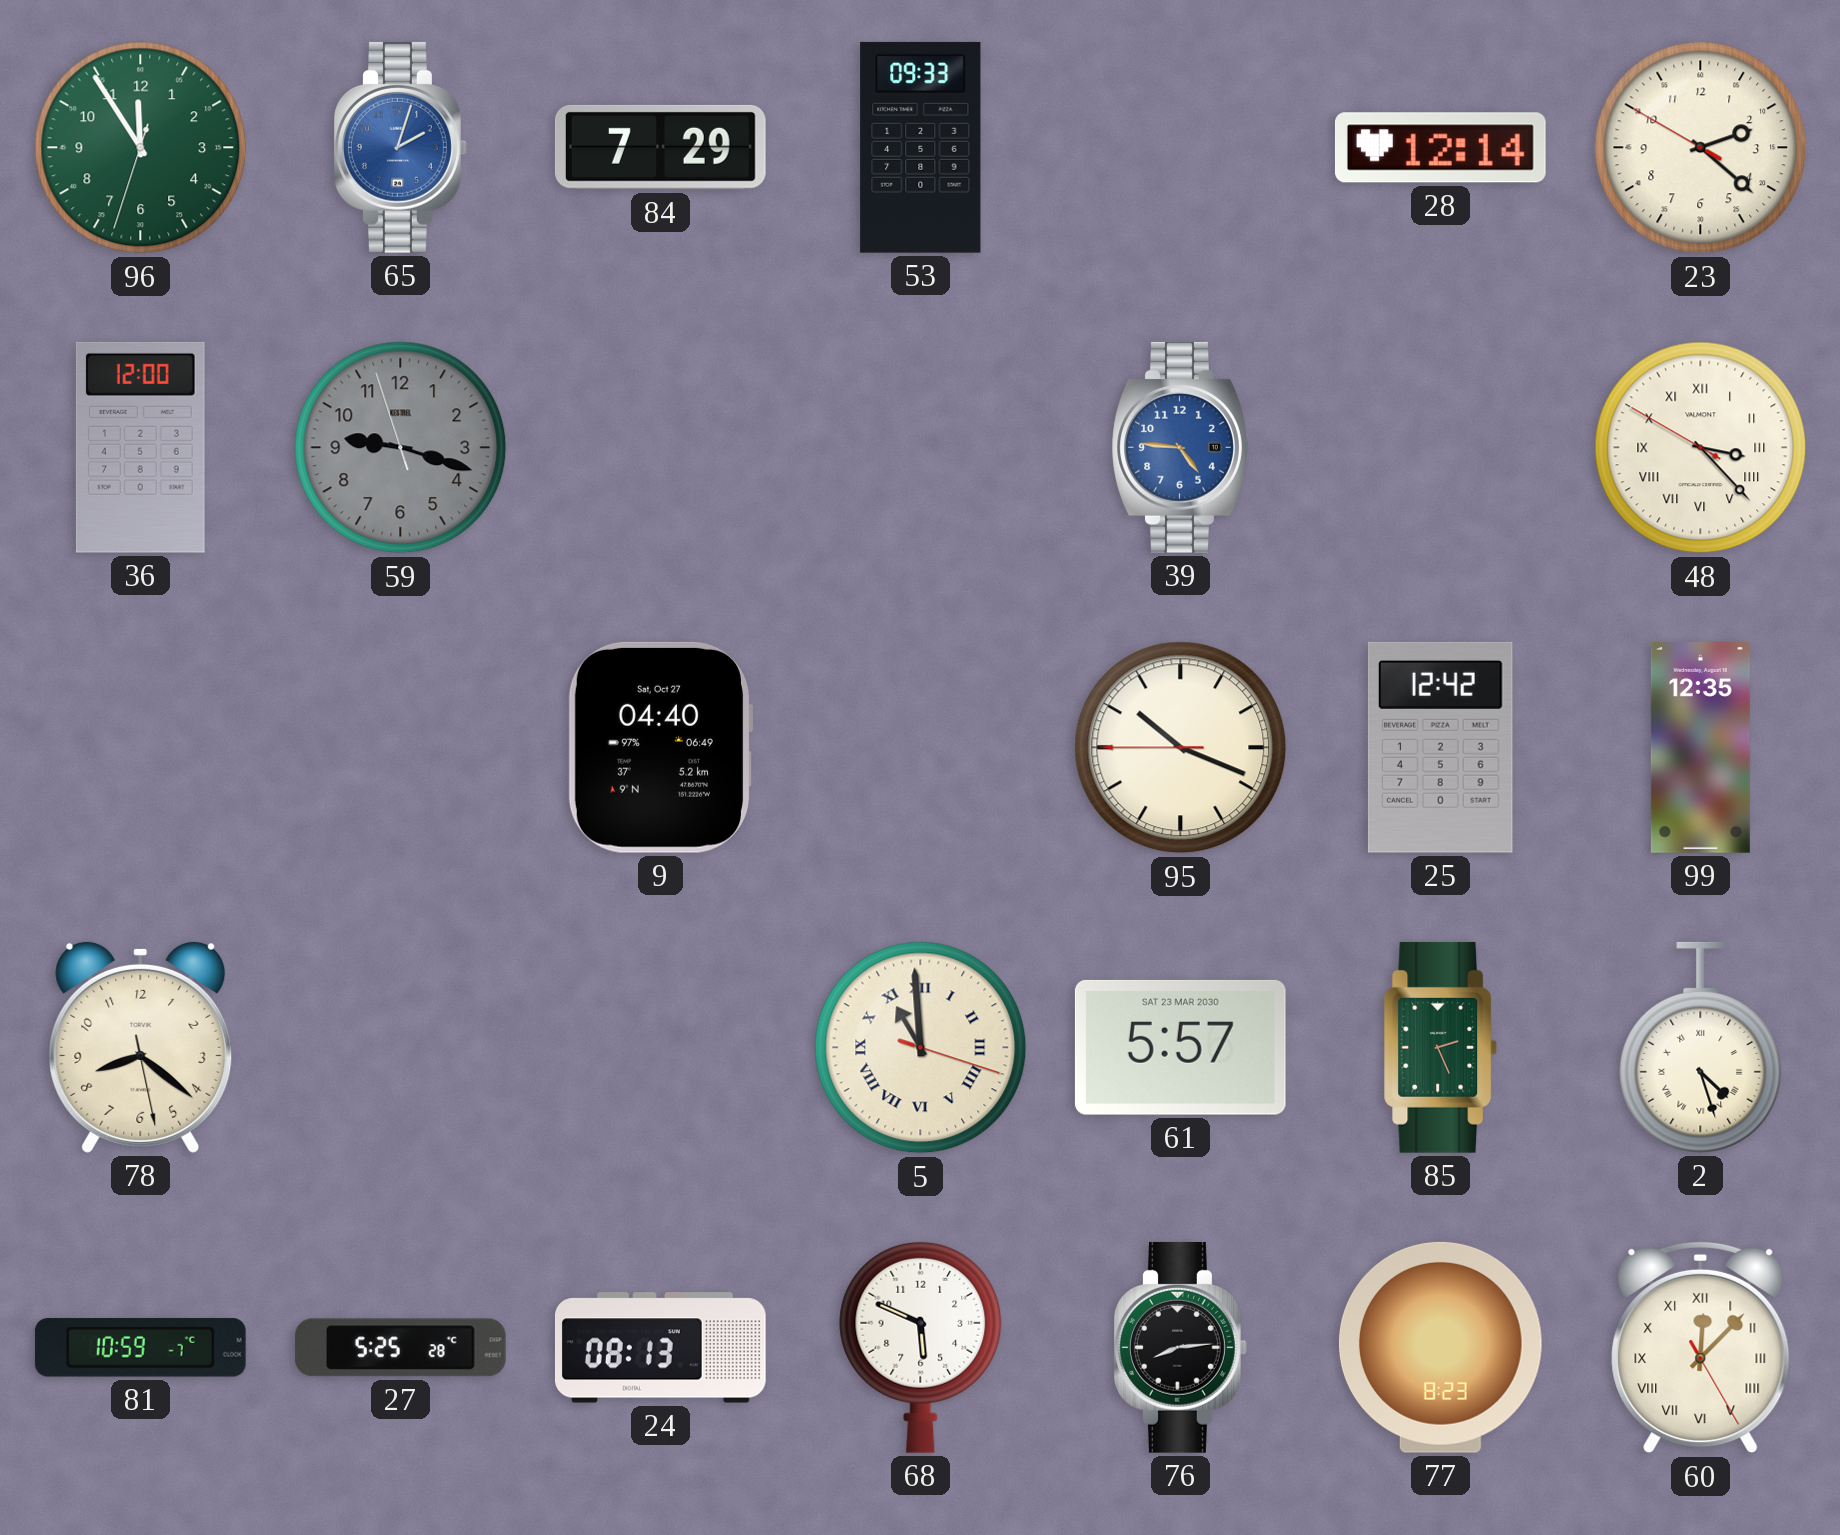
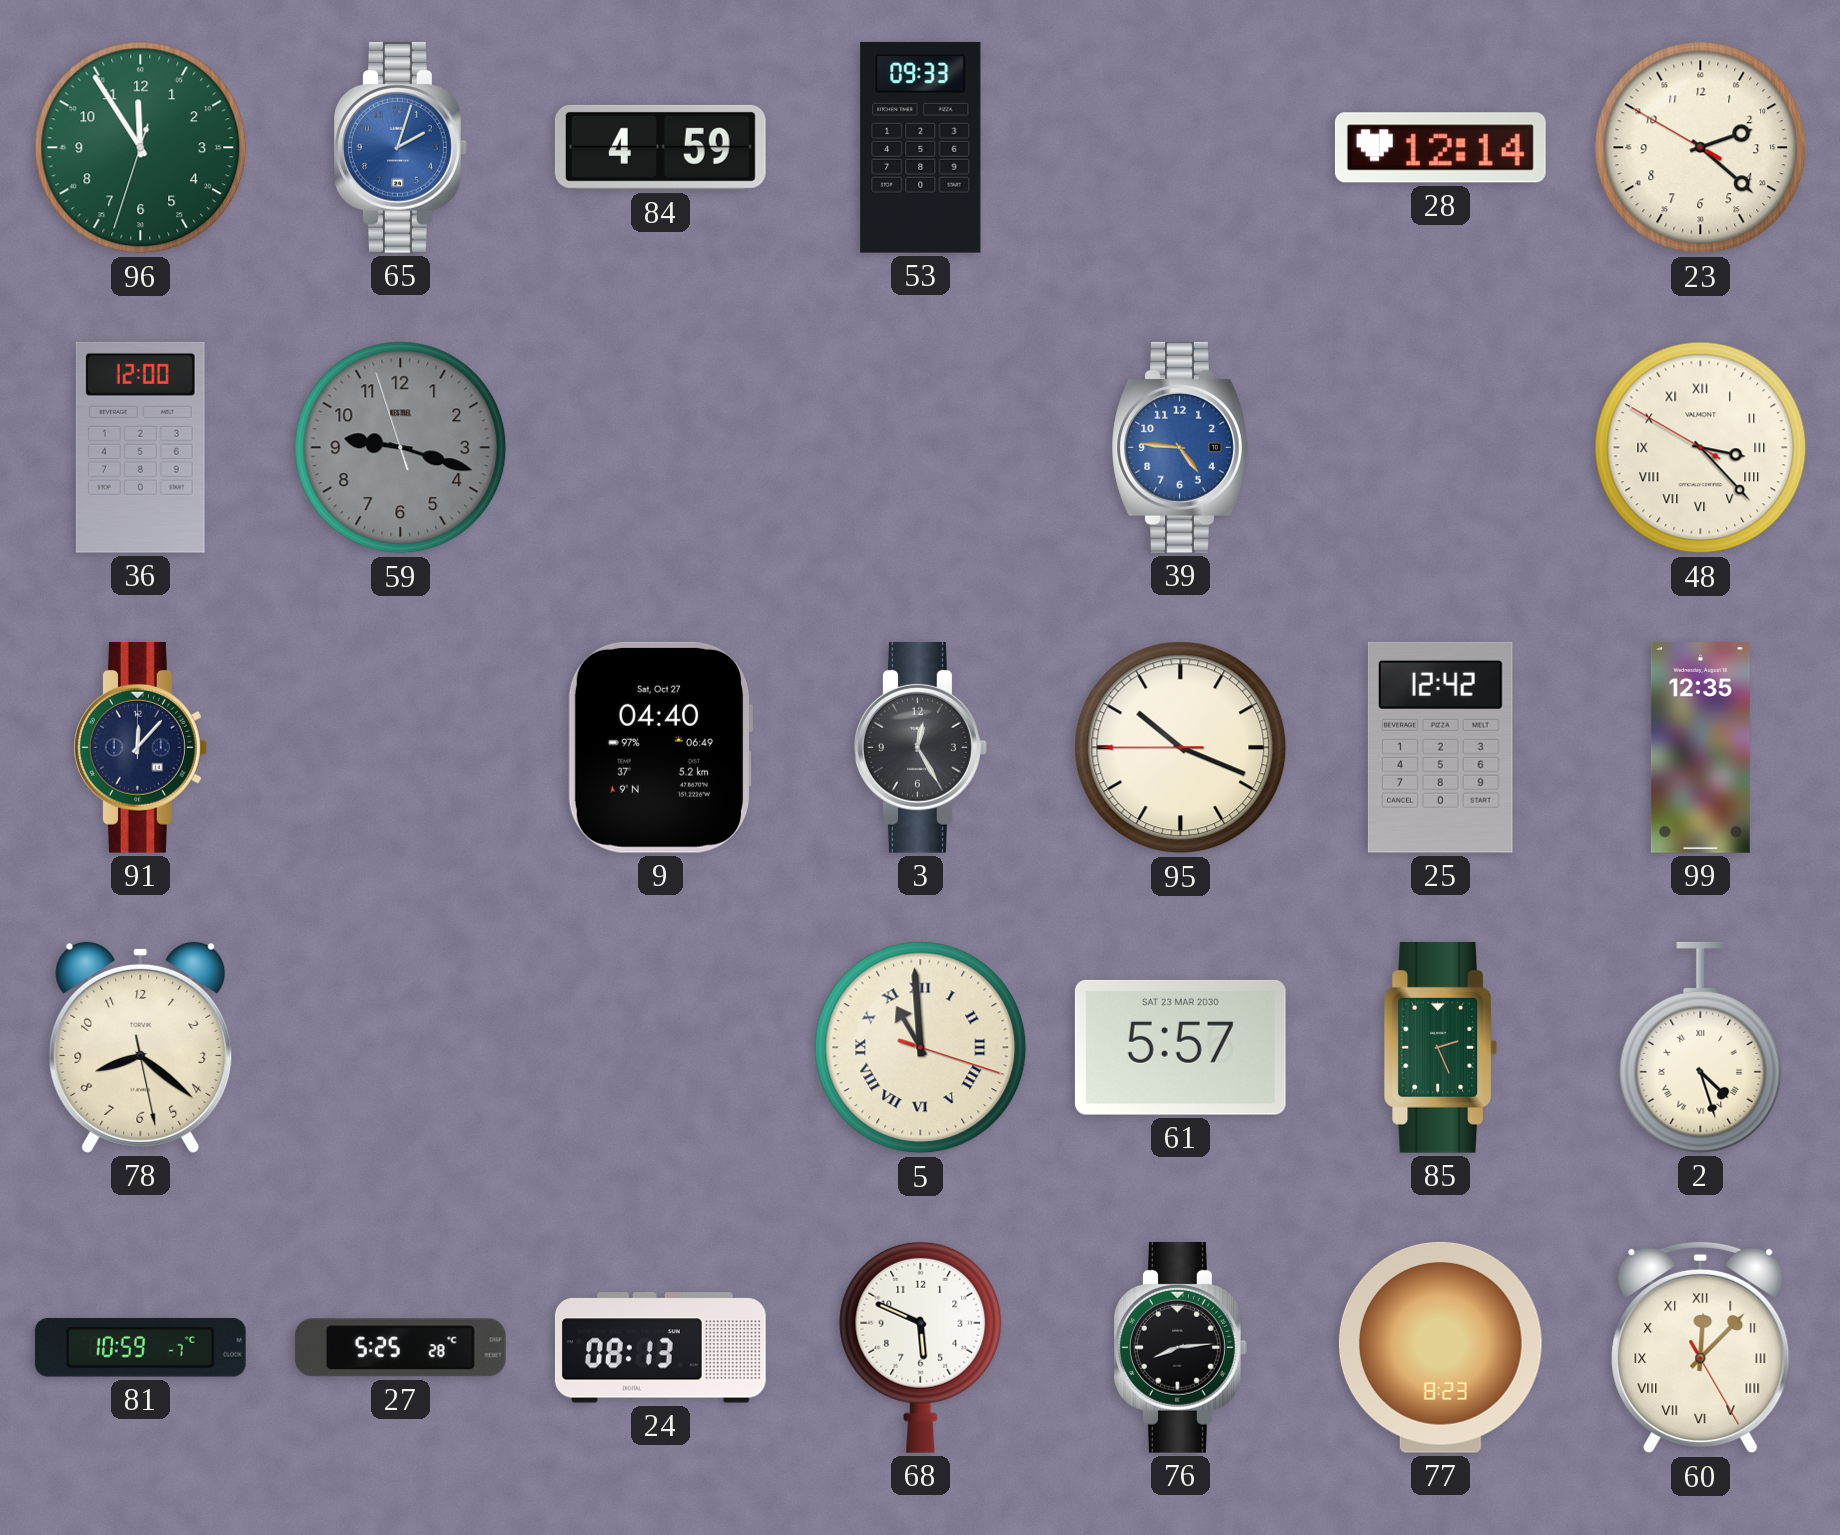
84: 7:29 -> 4:59
91: none -> 12:07
3: none -> 12:25
